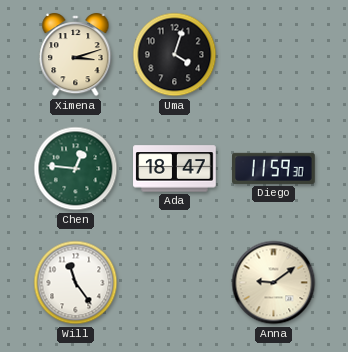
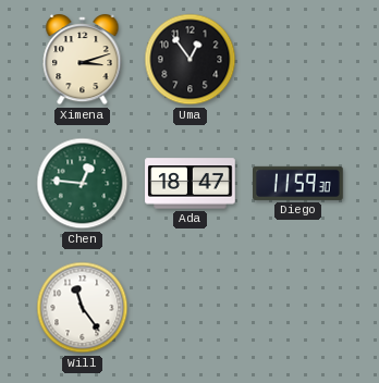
Uma: 4:03 -> 12:54
Anna: 9:09 -> none
